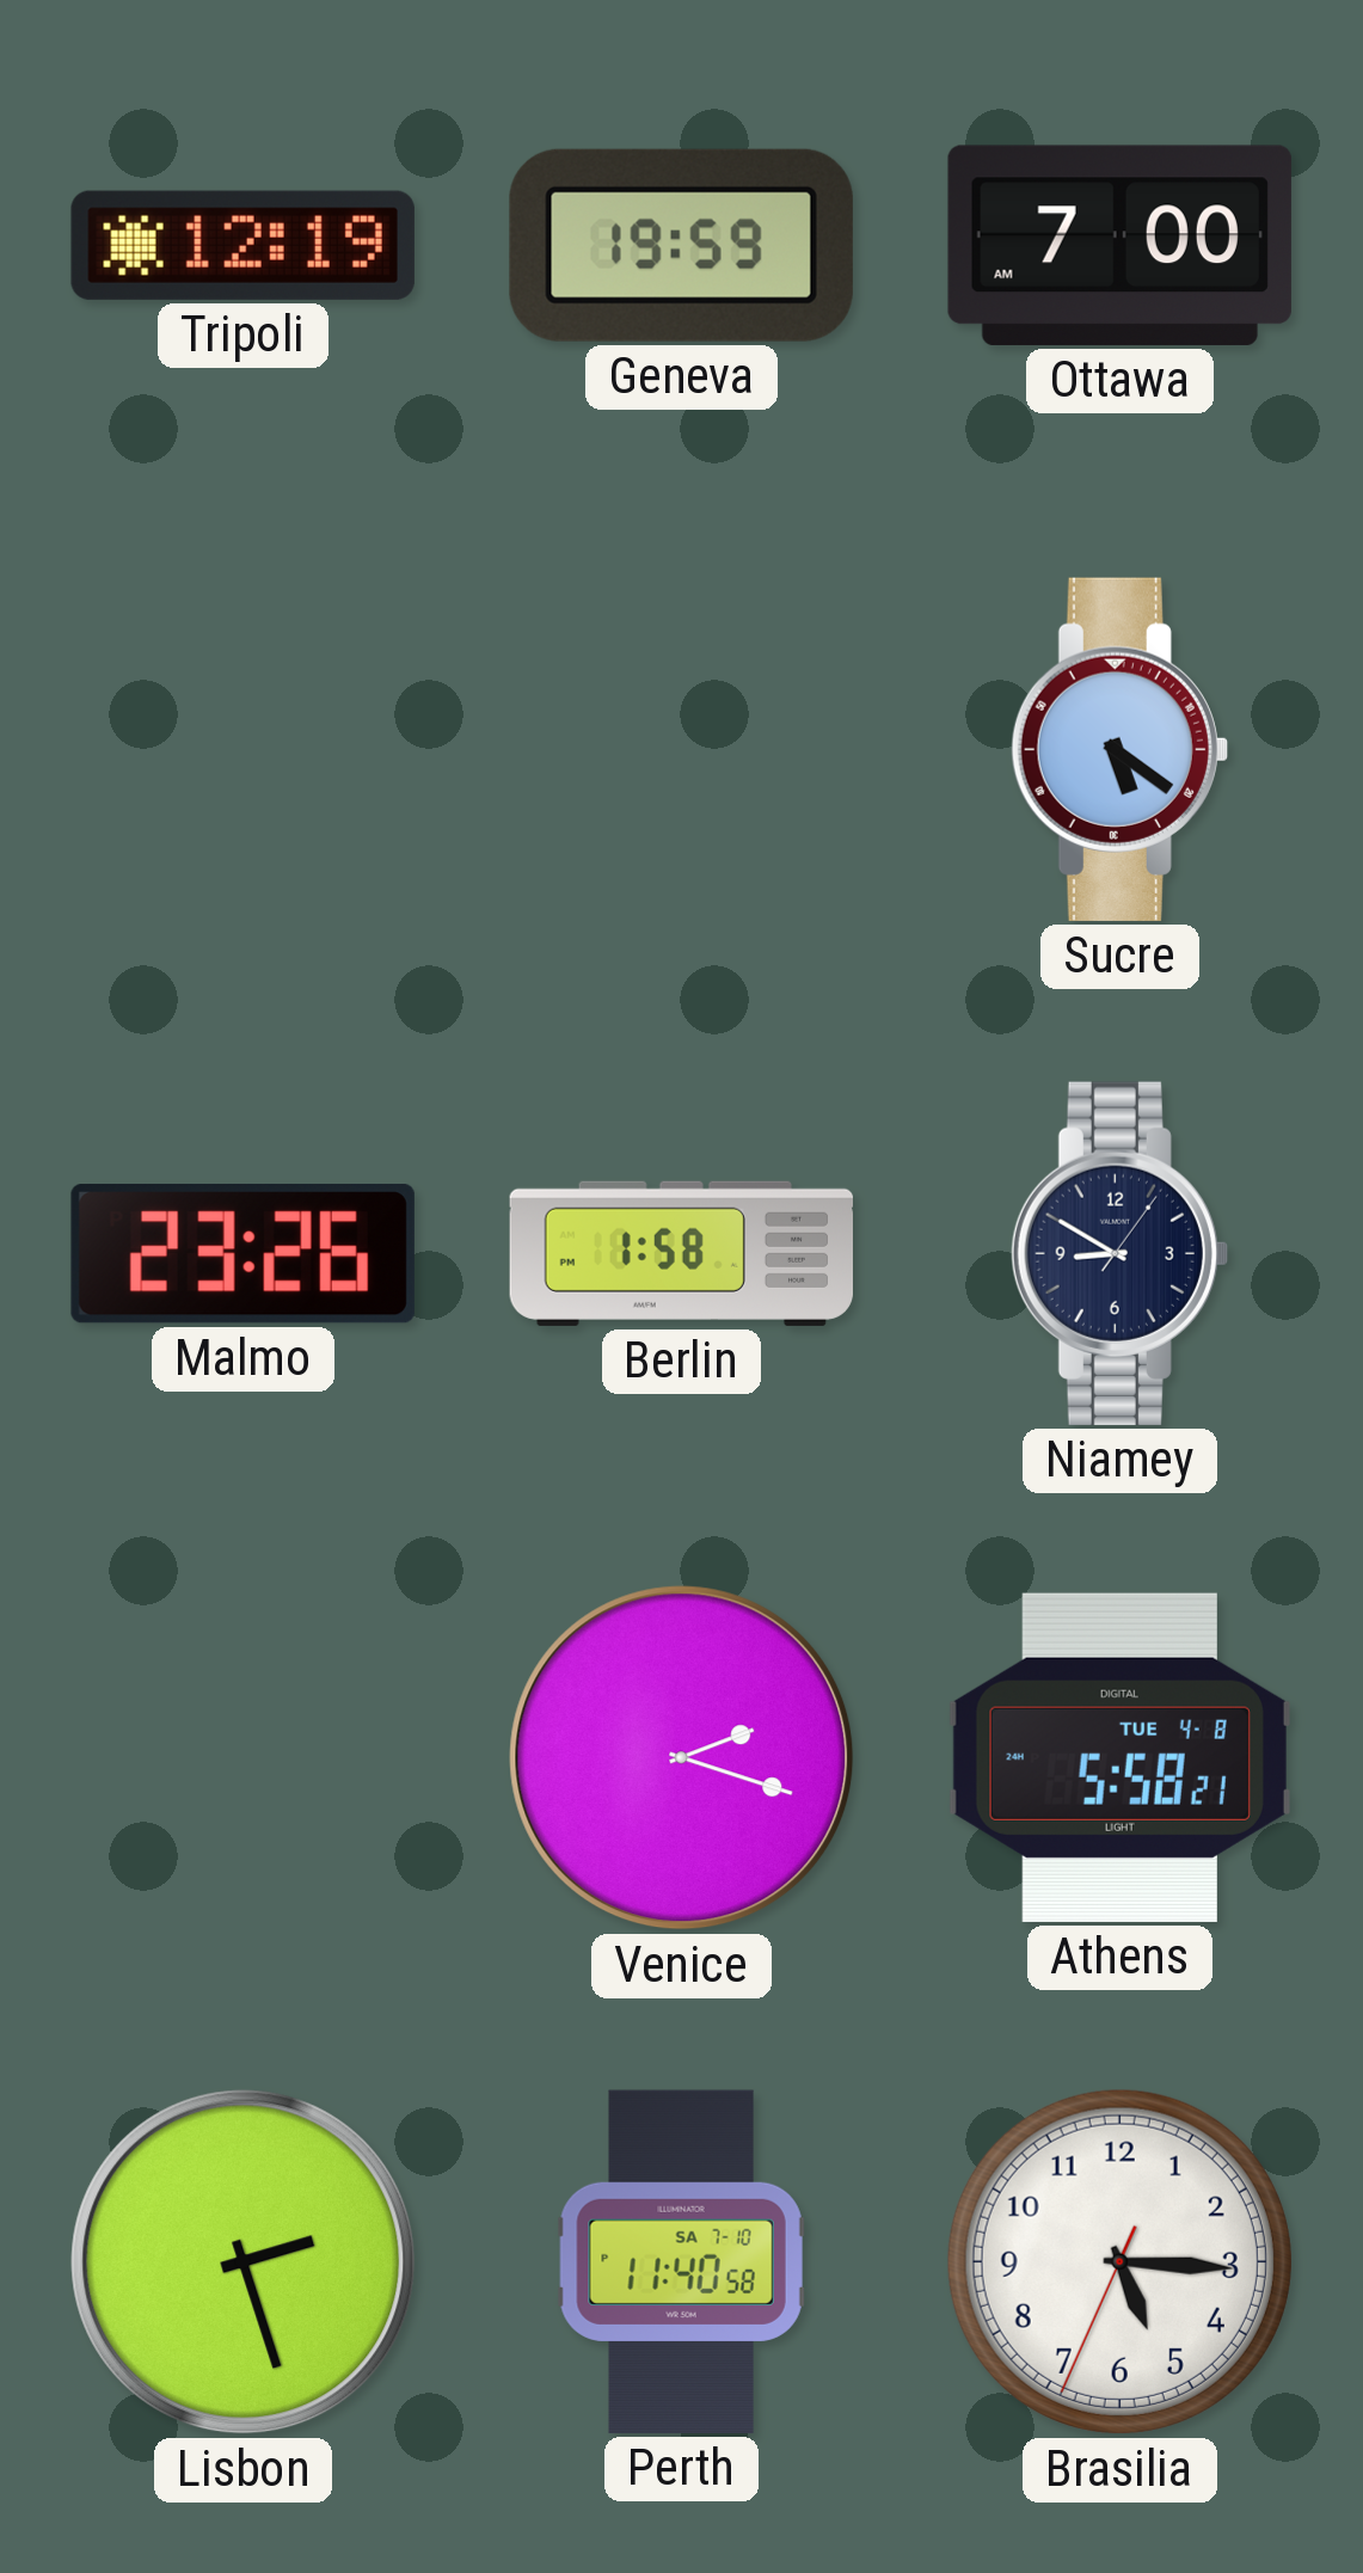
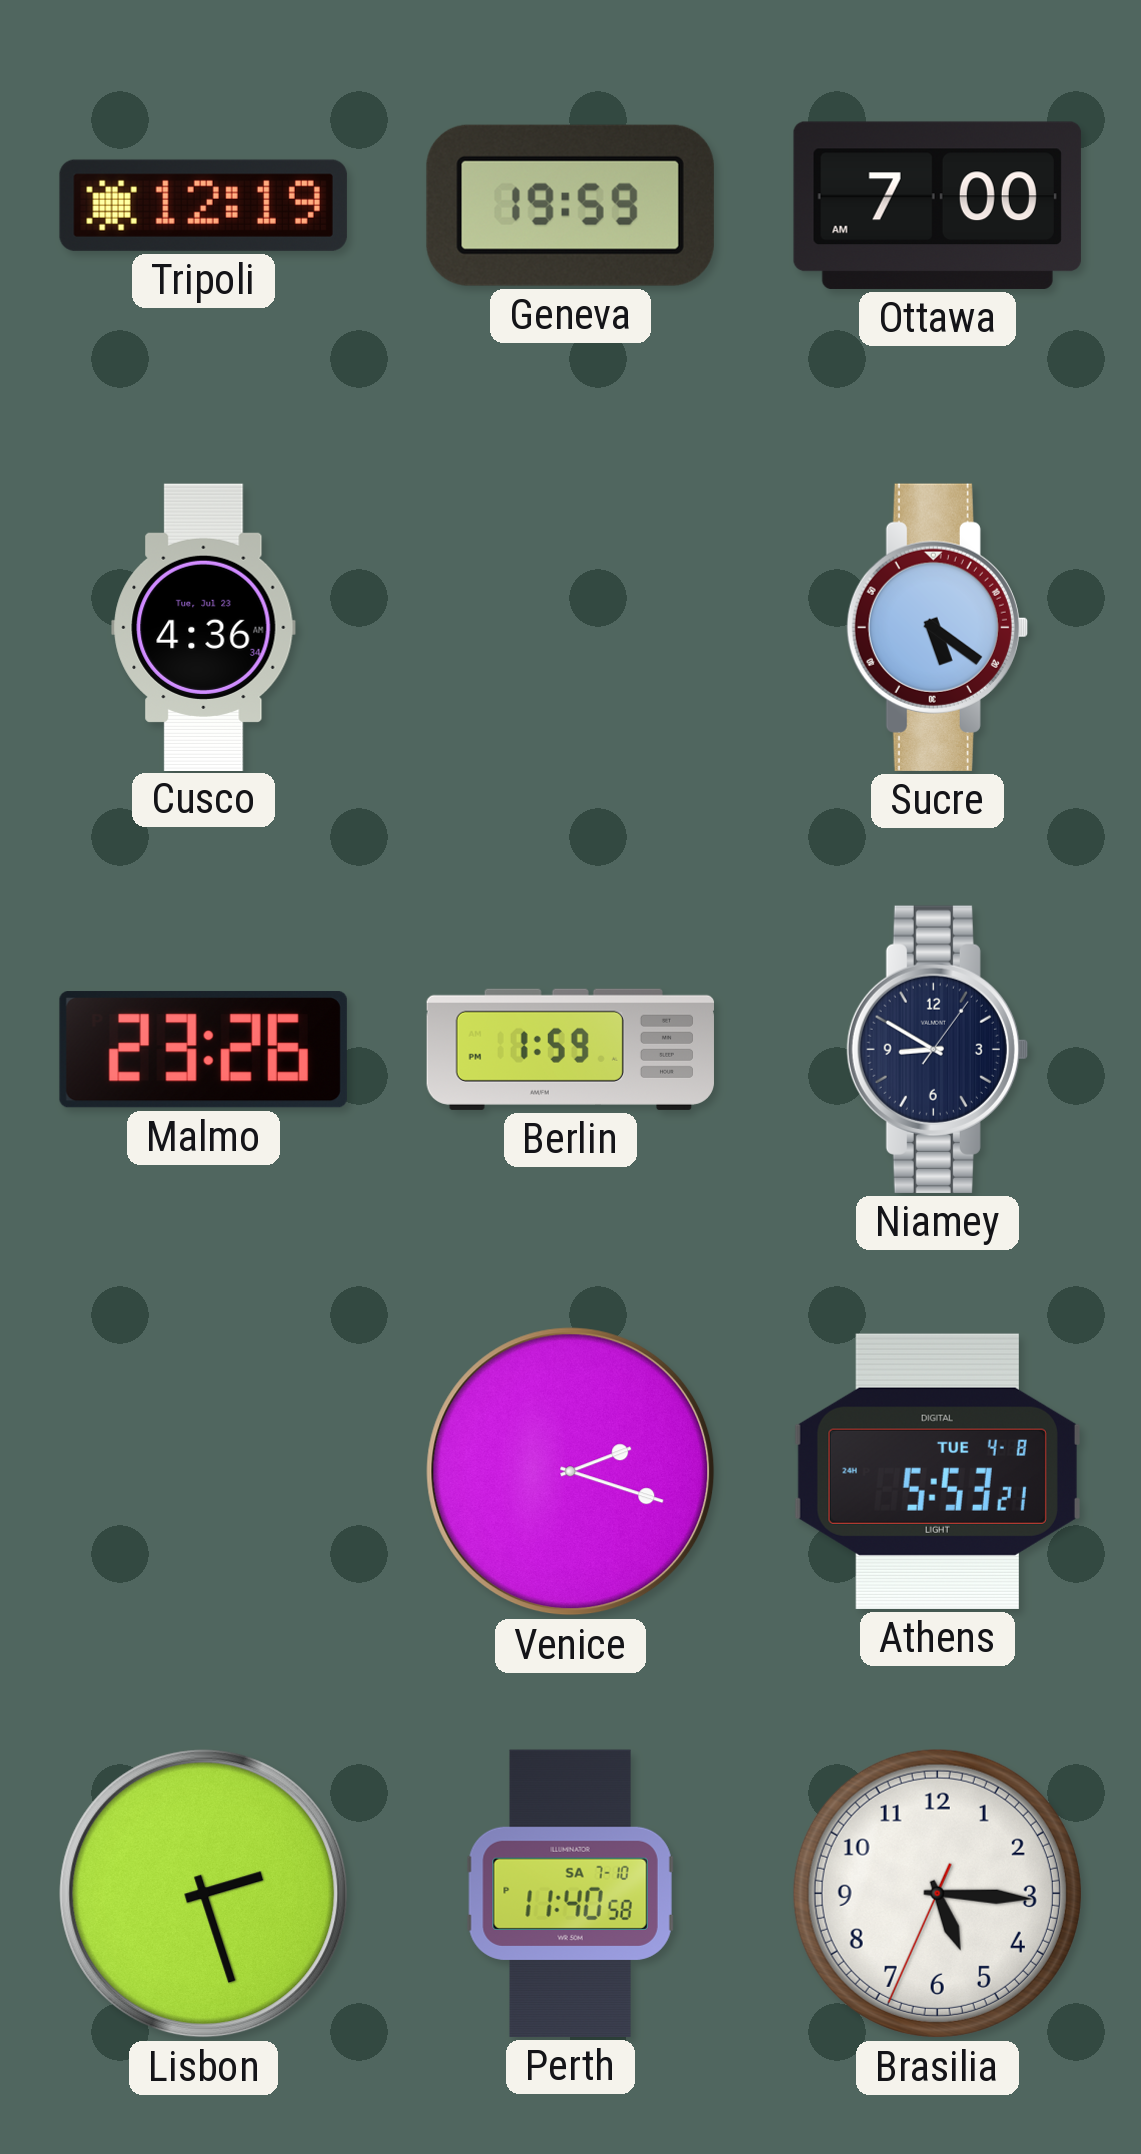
Cusco: none -> 4:36
Berlin: 1:58 -> 1:59
Athens: 5:58 -> 5:53
